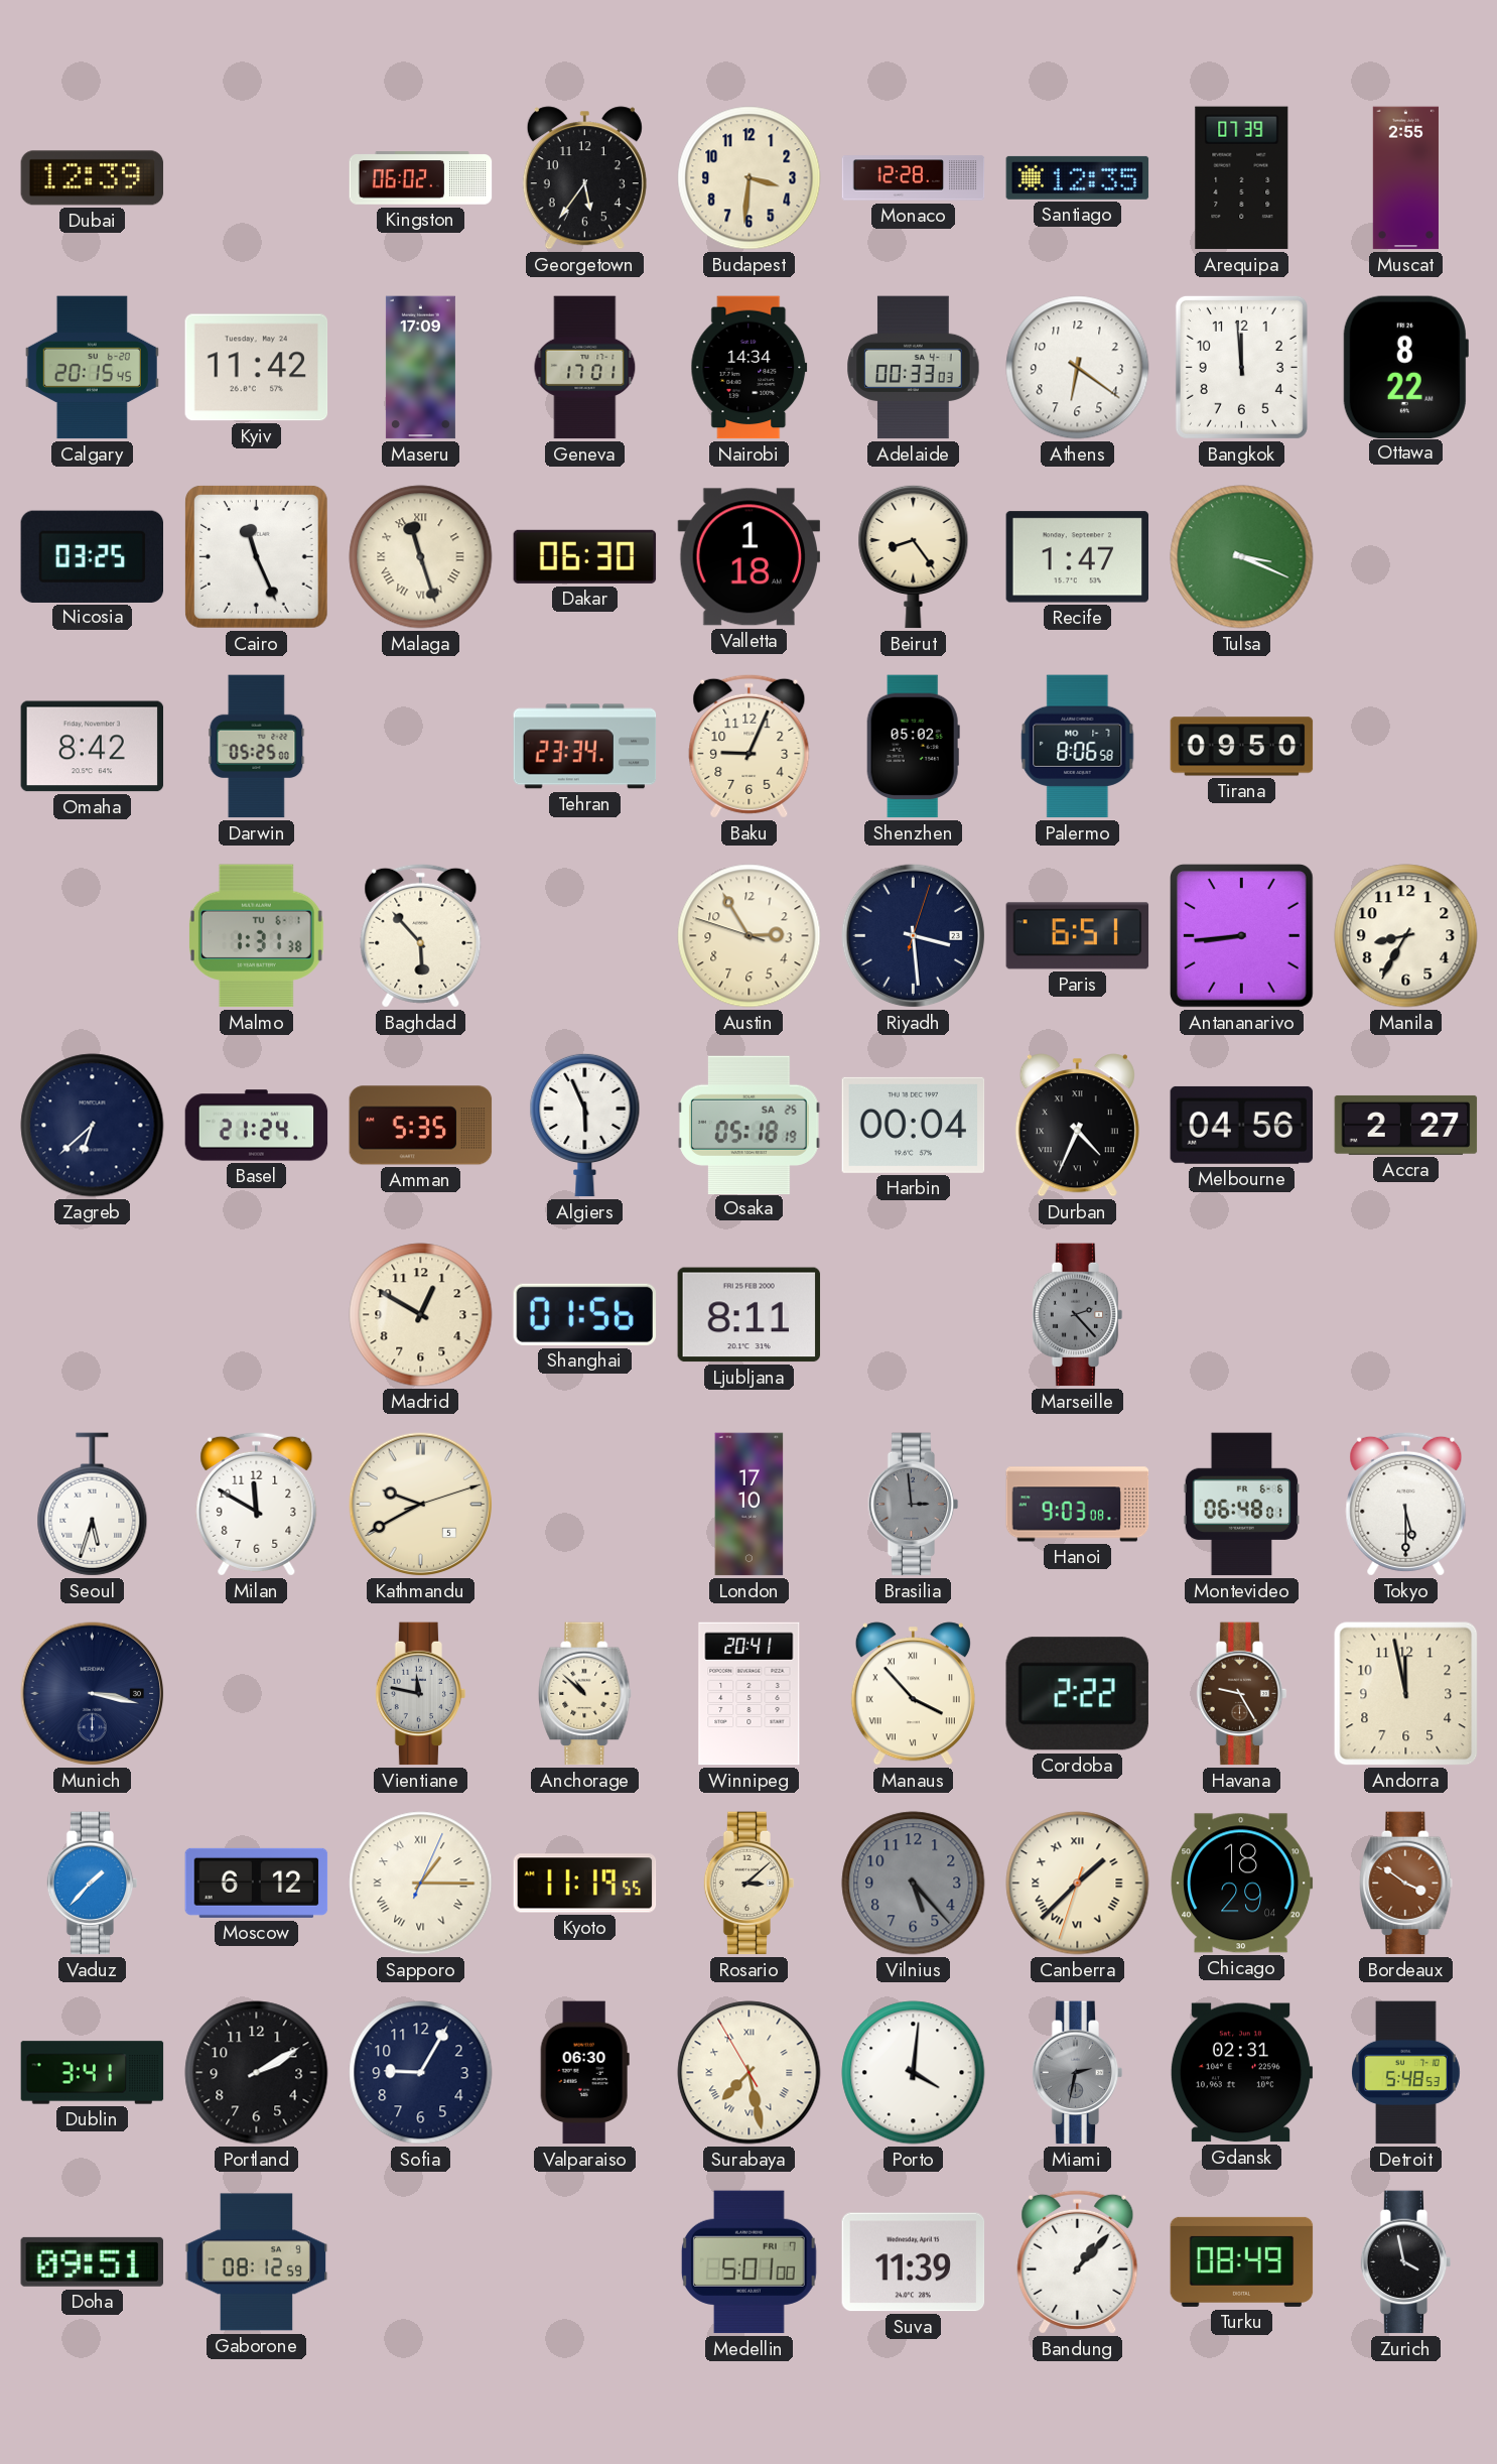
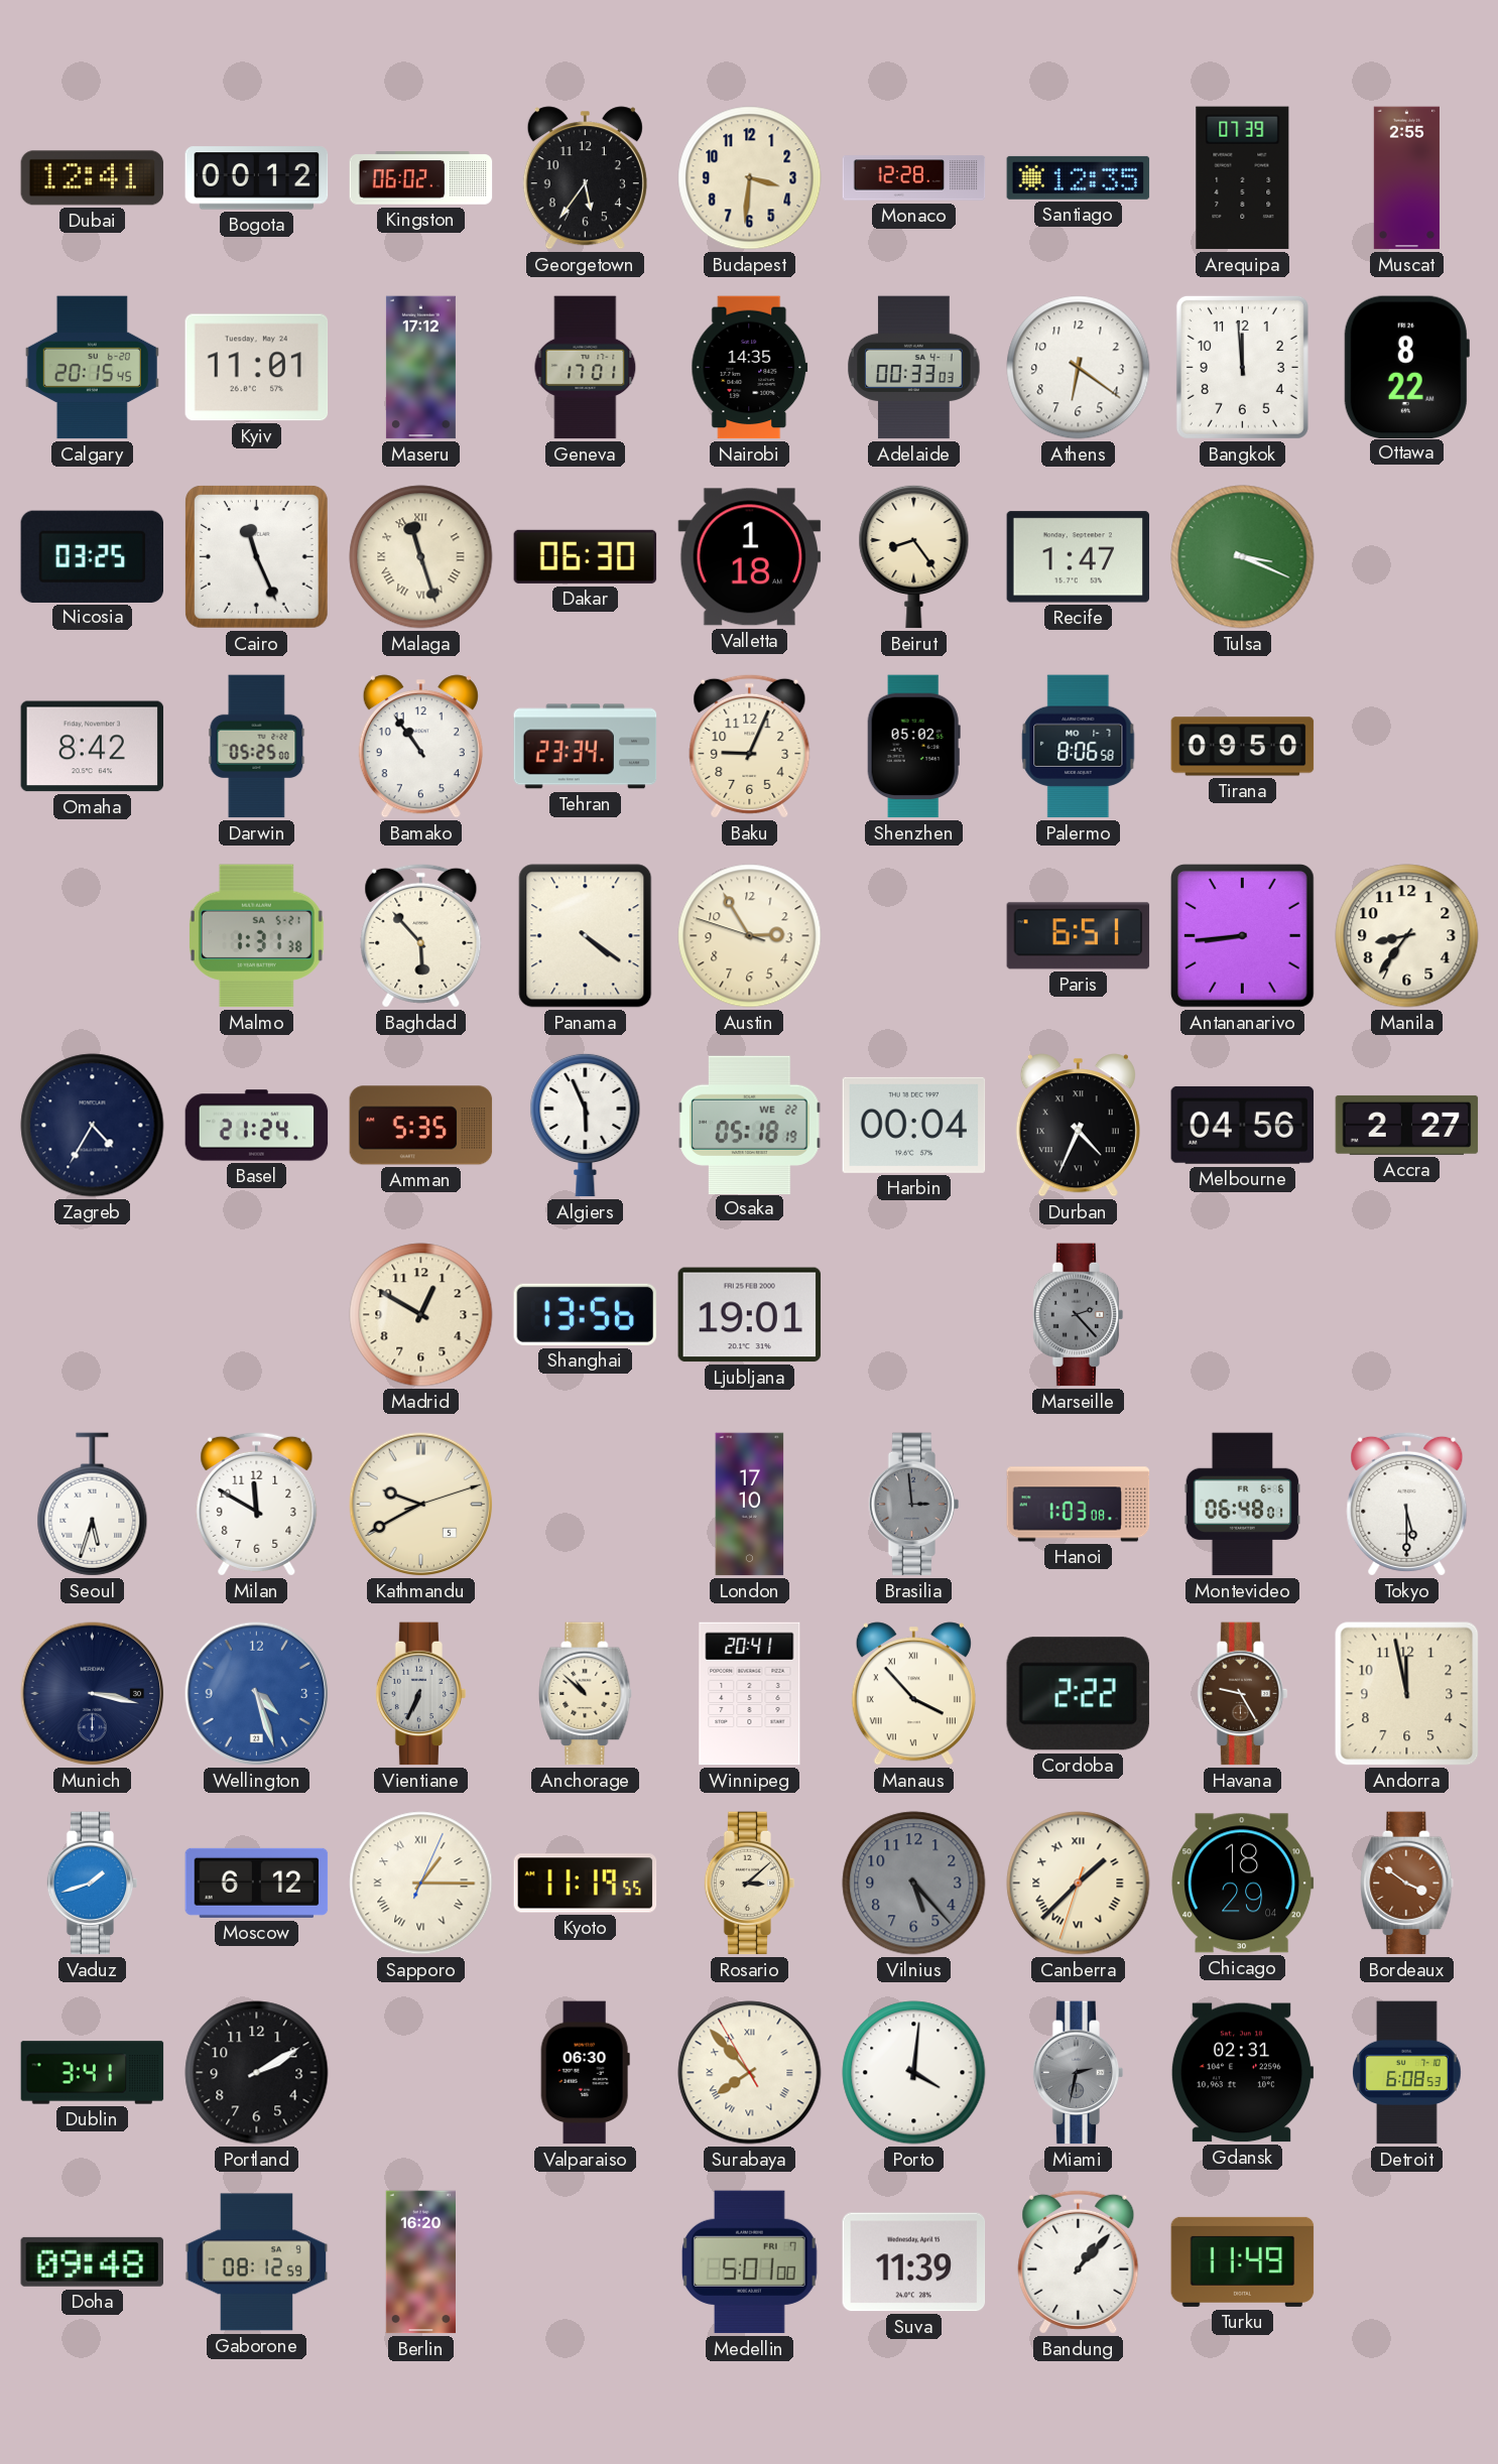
Dubai: 12:39 -> 12:41
Bogota: none -> 00:12
Kyiv: 11:42 -> 11:01
Maseru: 17:09 -> 17:12
Nairobi: 14:34 -> 14:35
Bamako: none -> 10:54
Malmo date: TU 6-1 -> SA 5-21
Panama: none -> 4:21
Riyadh: 3:29 -> none
Manila: 8:35 -> 8:36
Zagreb: 6:38 -> 4:35
Osaka date: SA 25 -> WE 22
Shanghai: 01:56 -> 13:56
Ljubljana: 8:11 -> 19:01
Hanoi: 9:03 -> 1:03
Wellington: none -> 4:27
Vientiane: 11:47 -> 6:34
Vaduz: 1:37 -> 1:42
Sofia: 9:05 -> none
Surabaya: 7:27 -> 7:52
Detroit: 5:48 -> 6:08
Doha: 09:51 -> 09:48
Berlin: none -> 16:20
Turku: 08:49 -> 11:49
Zurich: 3:58 -> none
